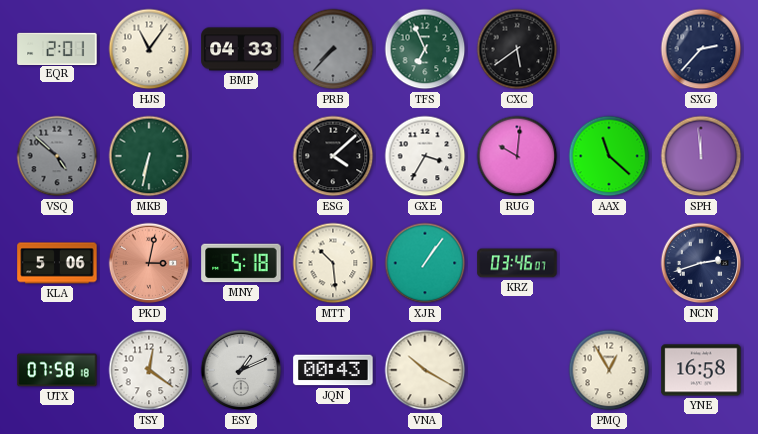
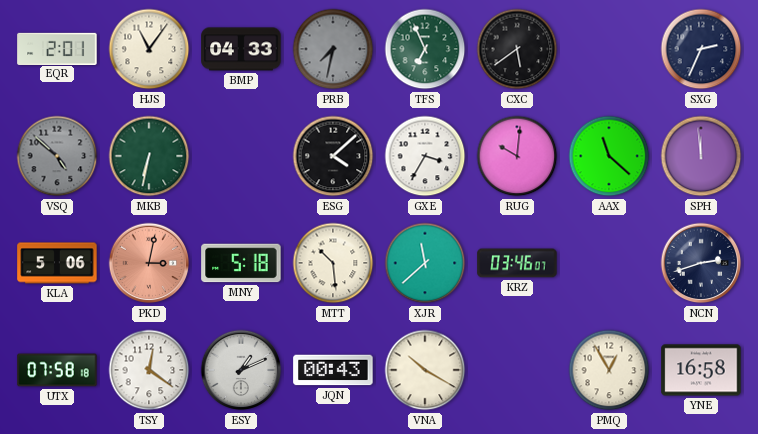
PRB: 7:37 -> 7:32
SXG: 2:37 -> 2:34
XJR: 1:06 -> 11:38
